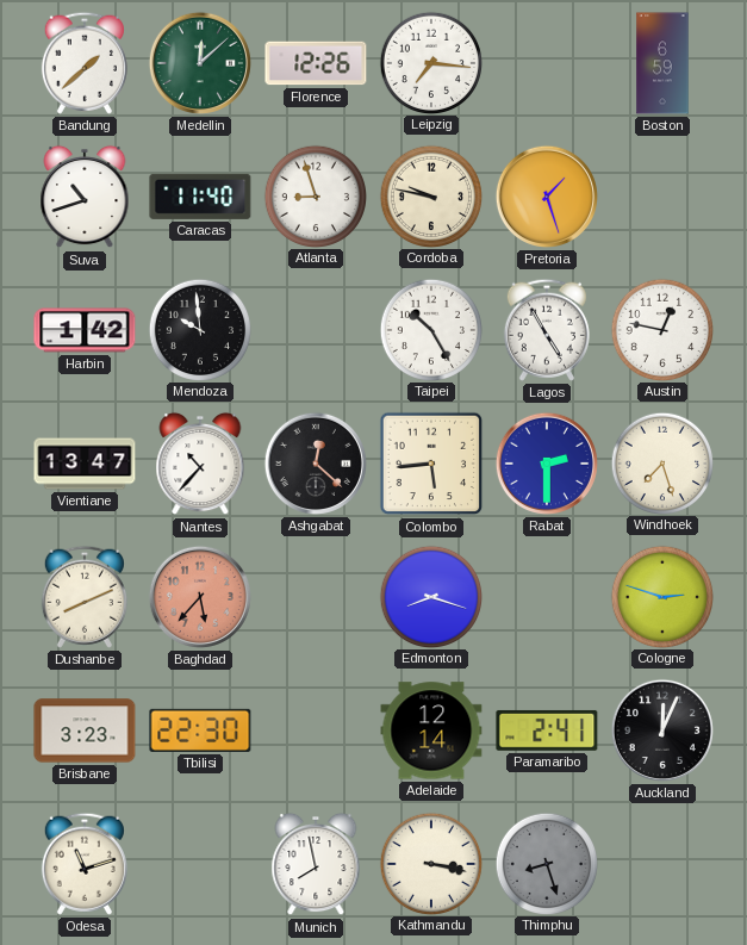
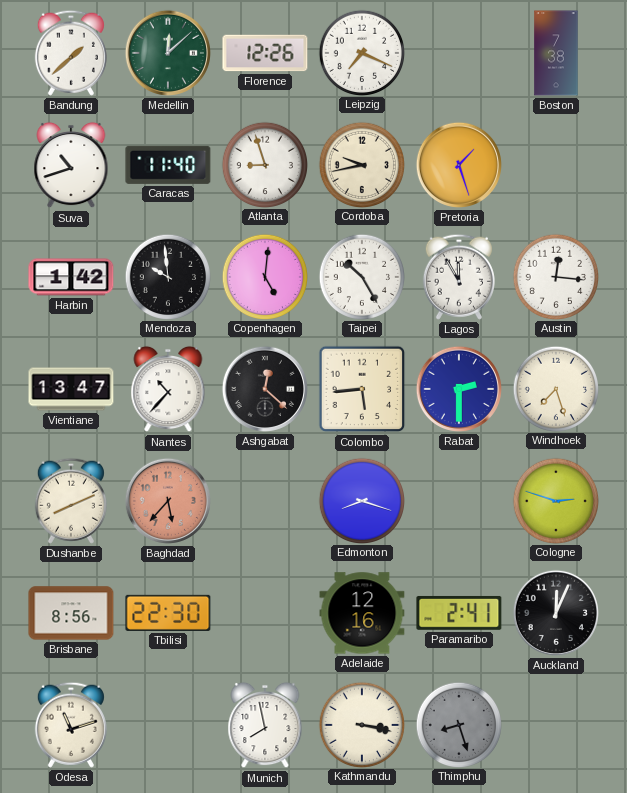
Leipzig: 7:16 -> 7:19
Boston: 6:59 -> 7:38
Cordoba: 9:47 -> 9:43
Copenhagen: none -> 5:01
Lagos: 4:55 -> 11:55
Austin: 12:47 -> 12:16
Brisbane: 3:23 -> 8:56
Adelaide: 12:14 -> 12:16
